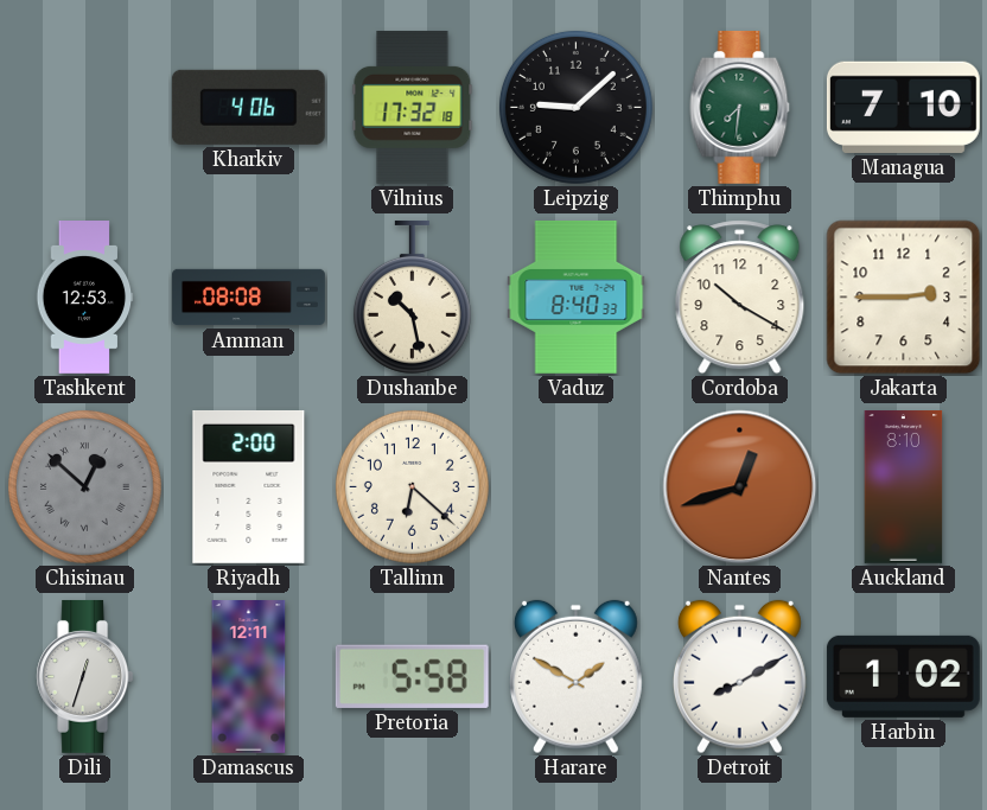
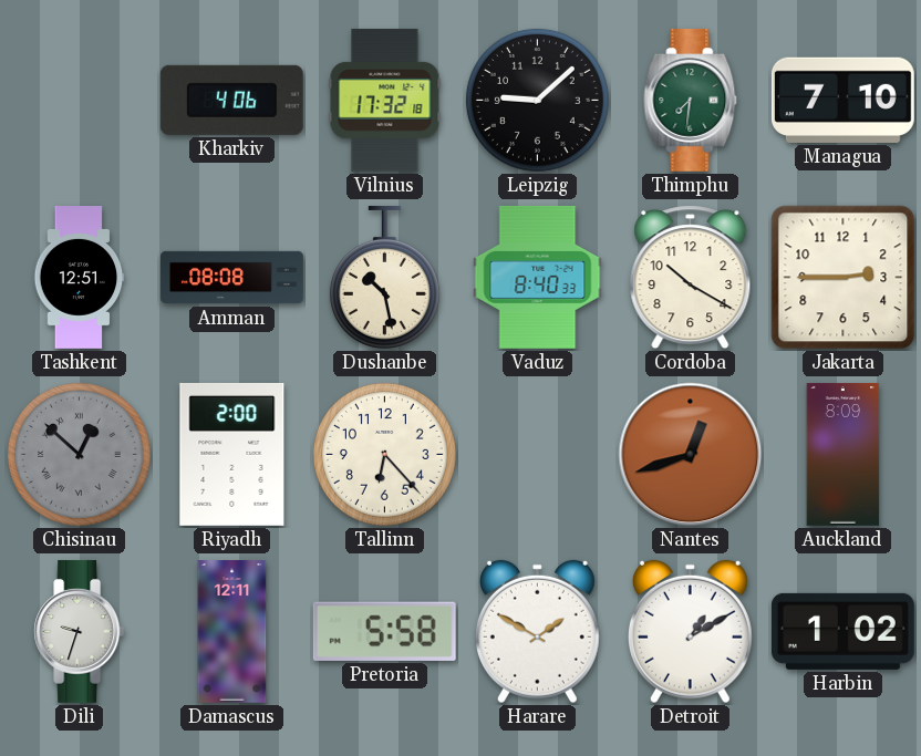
Tashkent: 12:53 -> 12:51
Tallinn: 6:22 -> 6:23
Auckland: 8:10 -> 8:09
Dili: 12:33 -> 9:33
Detroit: 8:10 -> 1:10
